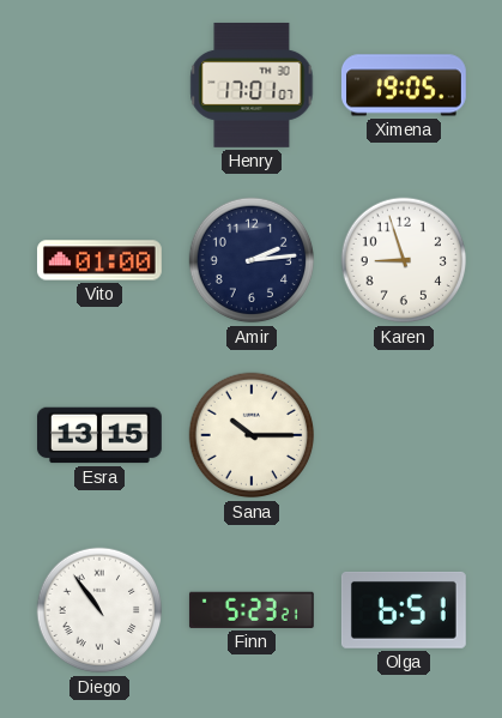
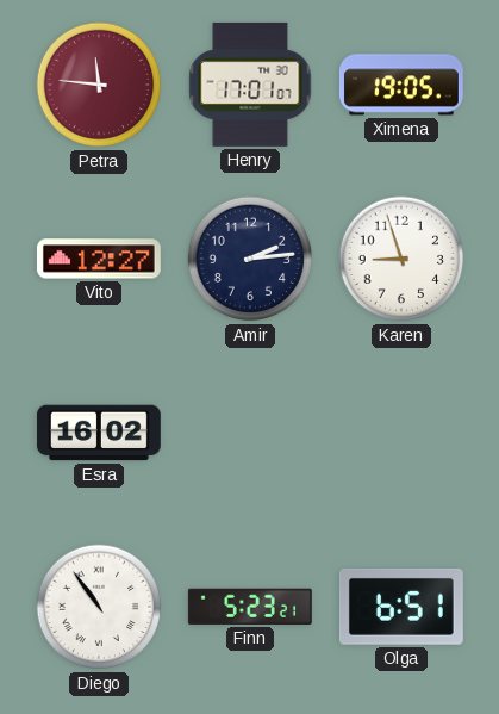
Petra: none -> 11:46
Vito: 01:00 -> 12:27
Esra: 13:15 -> 16:02
Sana: 10:15 -> none
